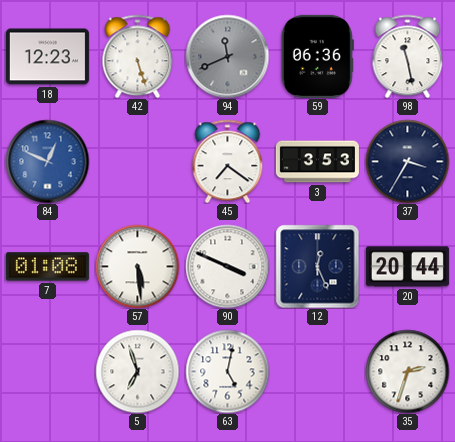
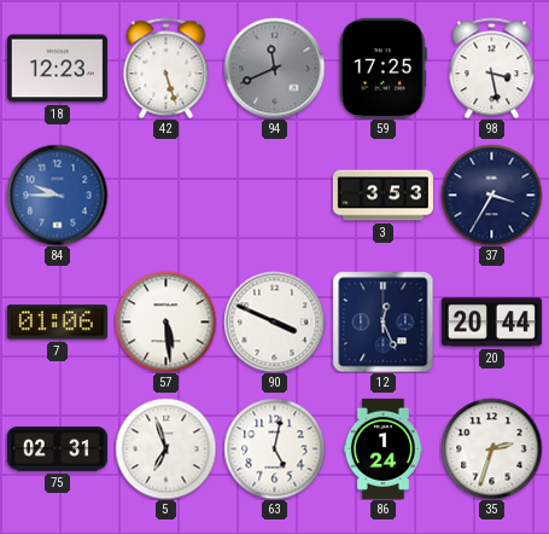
59: 06:36 -> 17:25
98: 11:28 -> 3:28
84: 12:49 -> 9:45
45: 7:21 -> none
7: 01:08 -> 01:06
75: none -> 02:31
86: none -> 1:24
